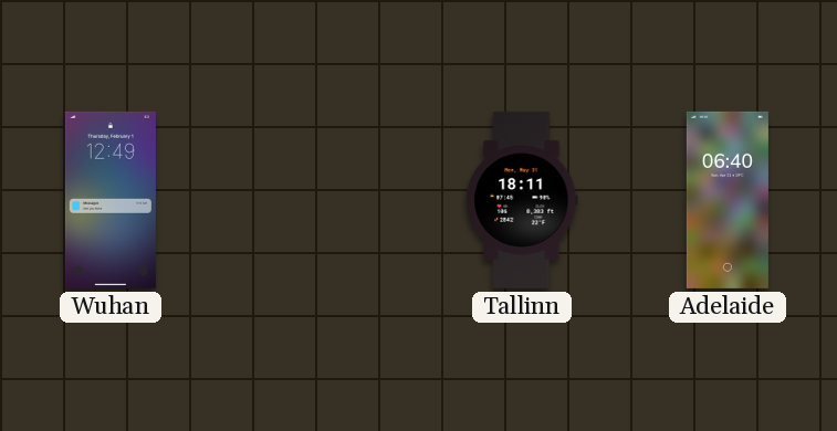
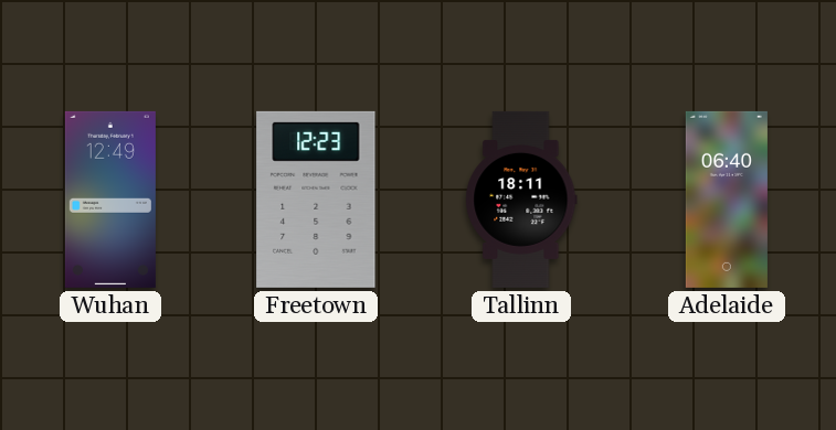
Freetown: none -> 12:23
